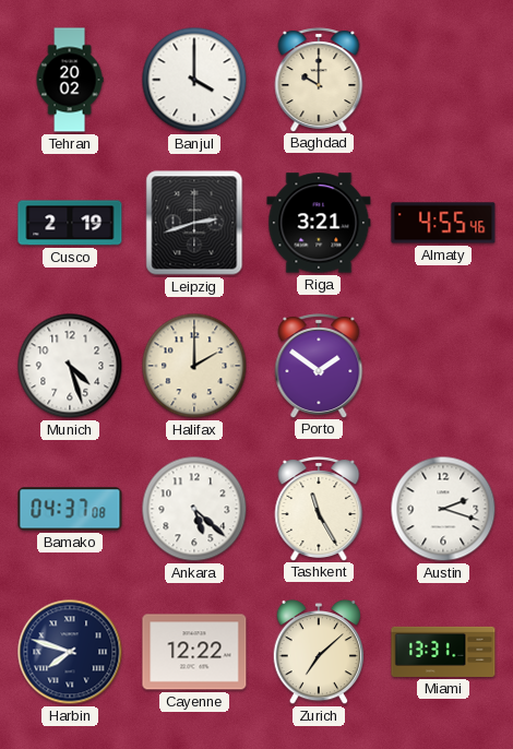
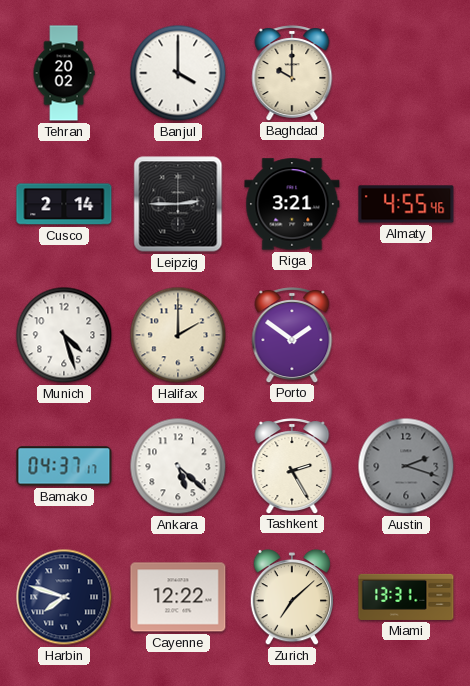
Cusco: 2:19 -> 2:14
Leipzig: 2:42 -> 2:45
Bamako: 04:37:08 -> 04:37:17
Tashkent: 11:25 -> 2:25
Austin dial: white -> grey
